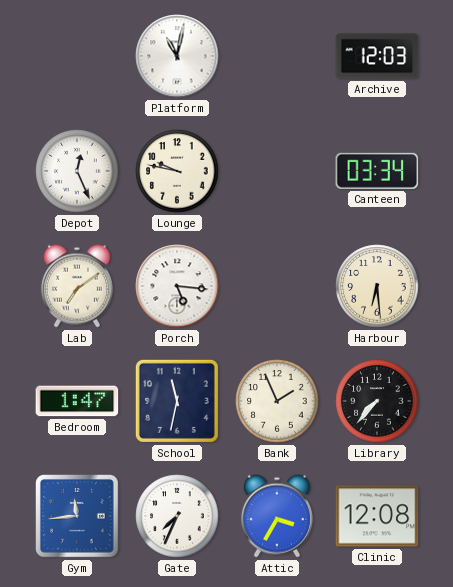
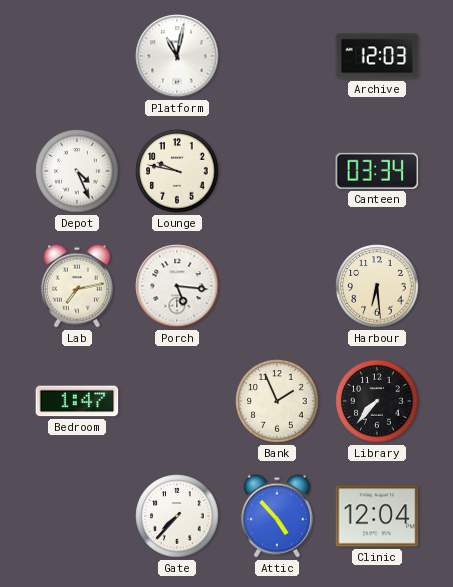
Depot: 12:26 -> 4:26
Lab: 7:09 -> 7:13
School: 11:32 -> none
Gym: 11:44 -> none
Gate: 7:34 -> 7:37
Attic: 3:35 -> 4:53
Clinic: 12:08 -> 12:04
